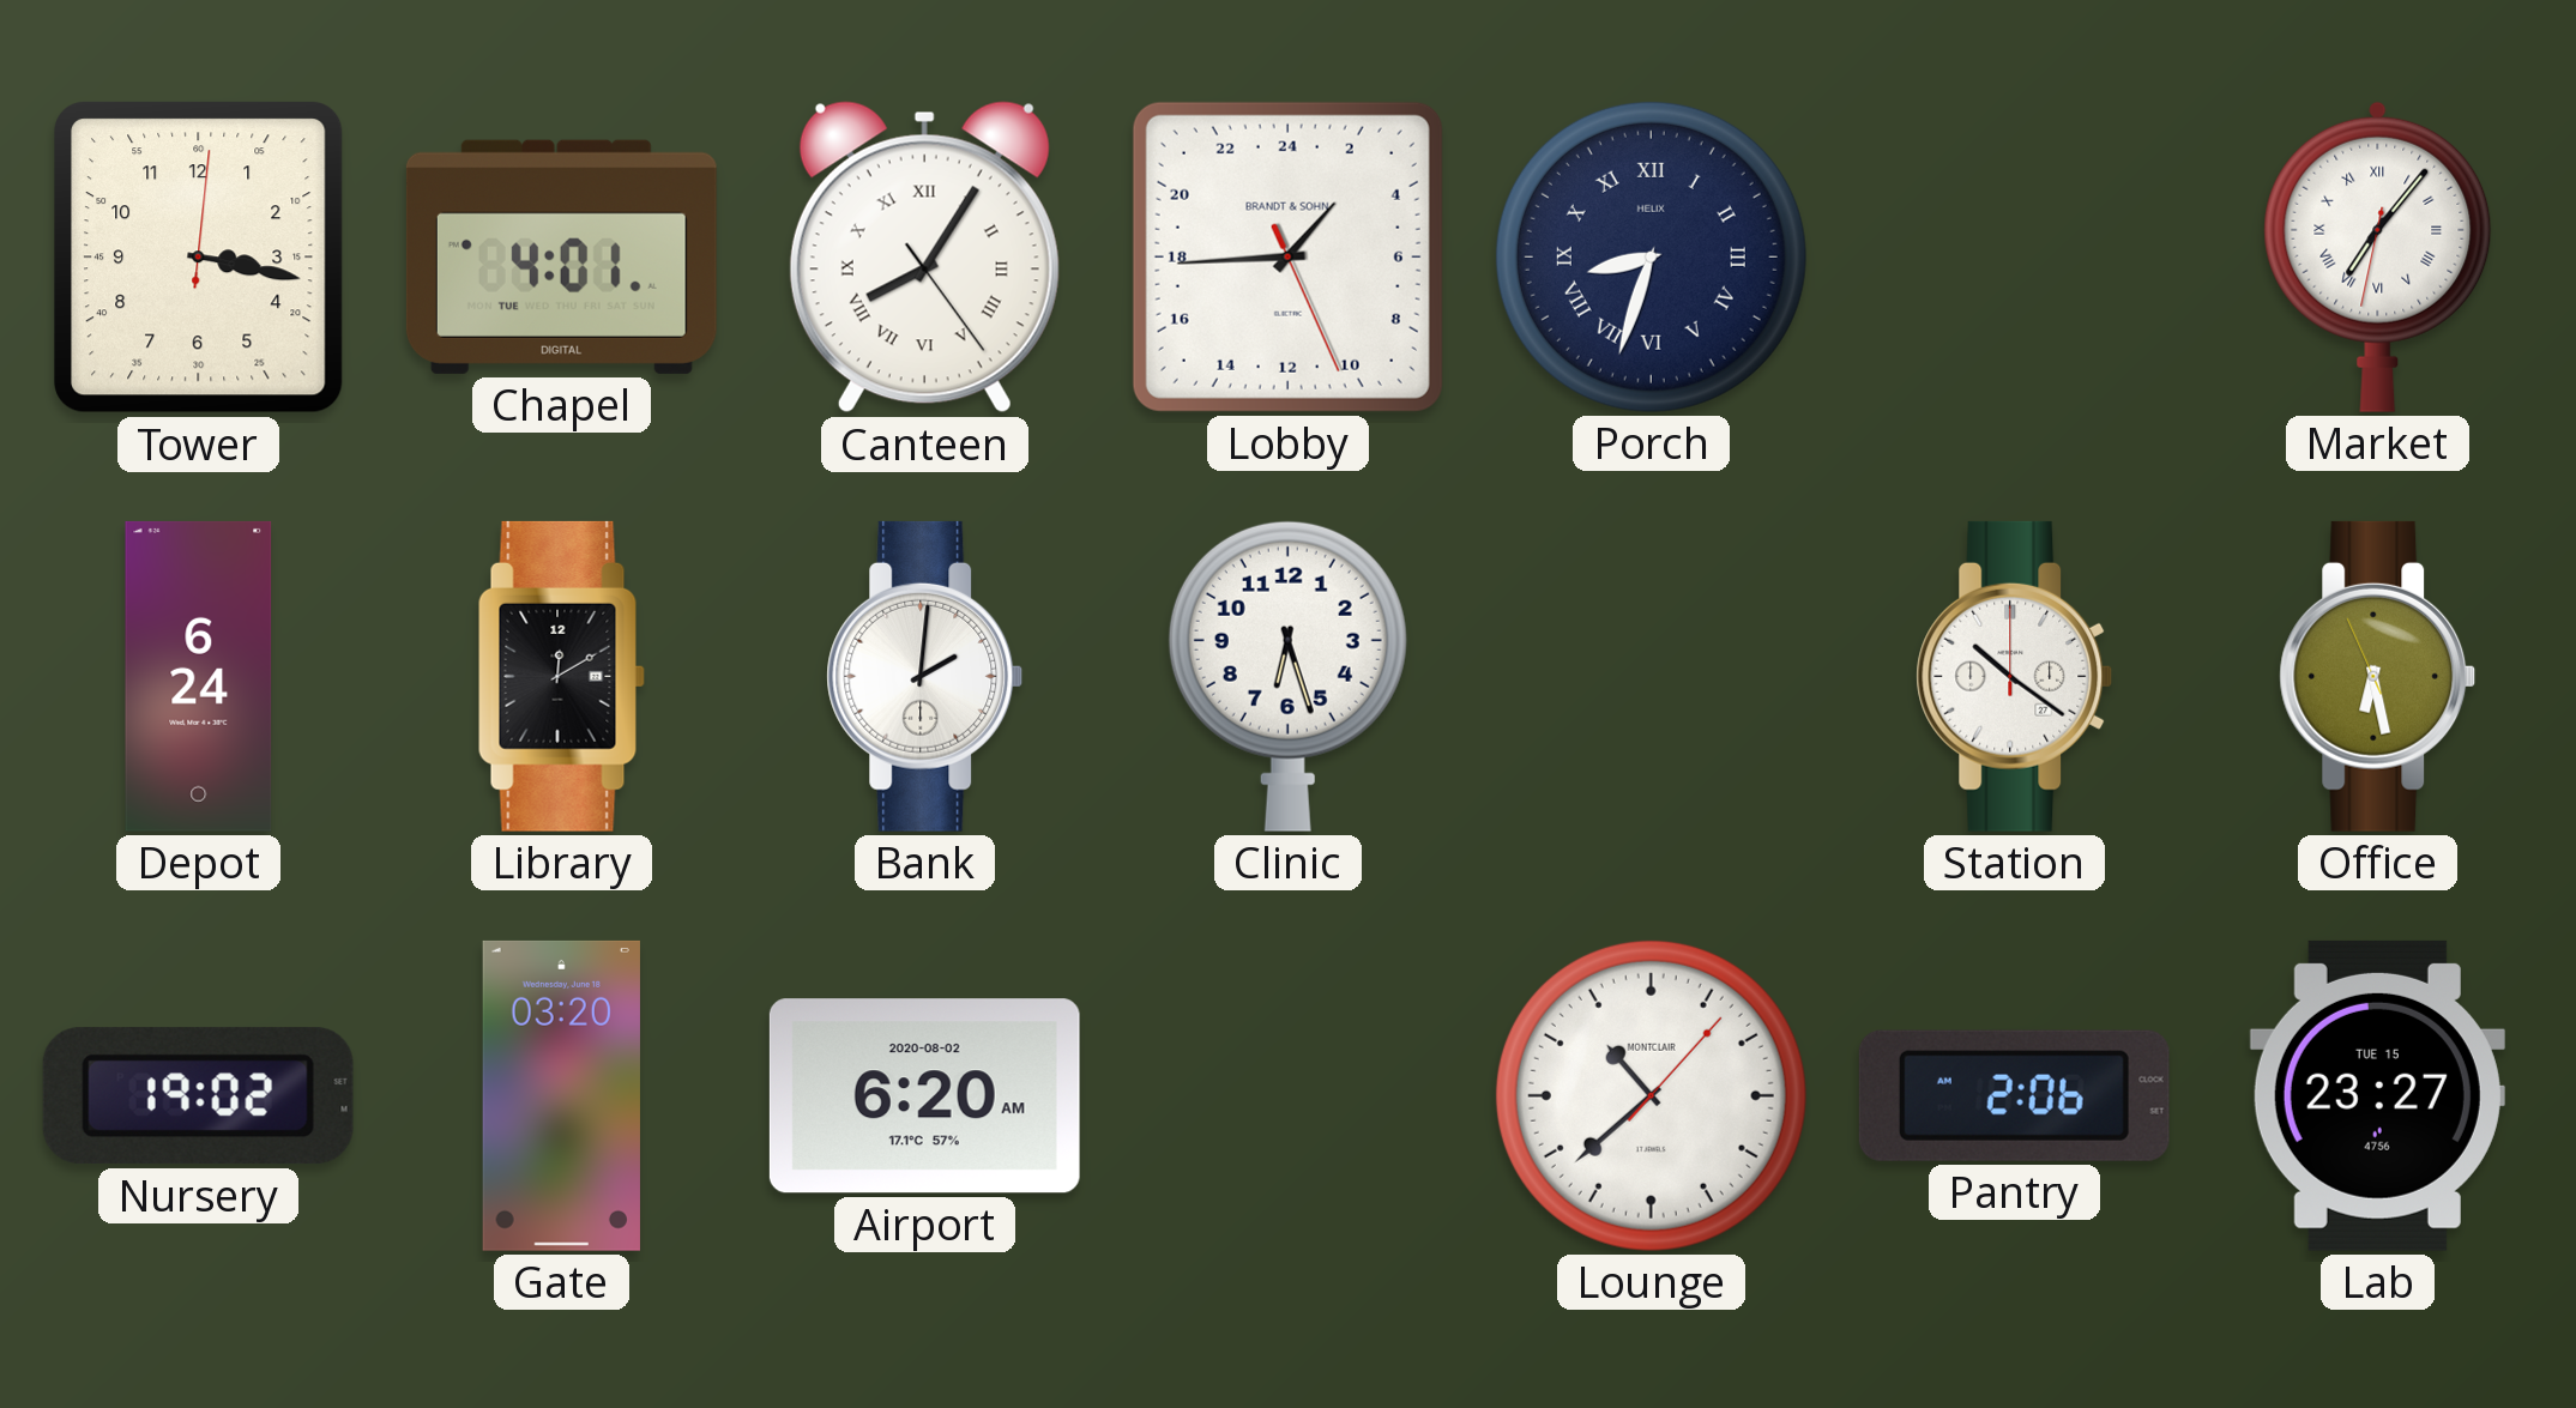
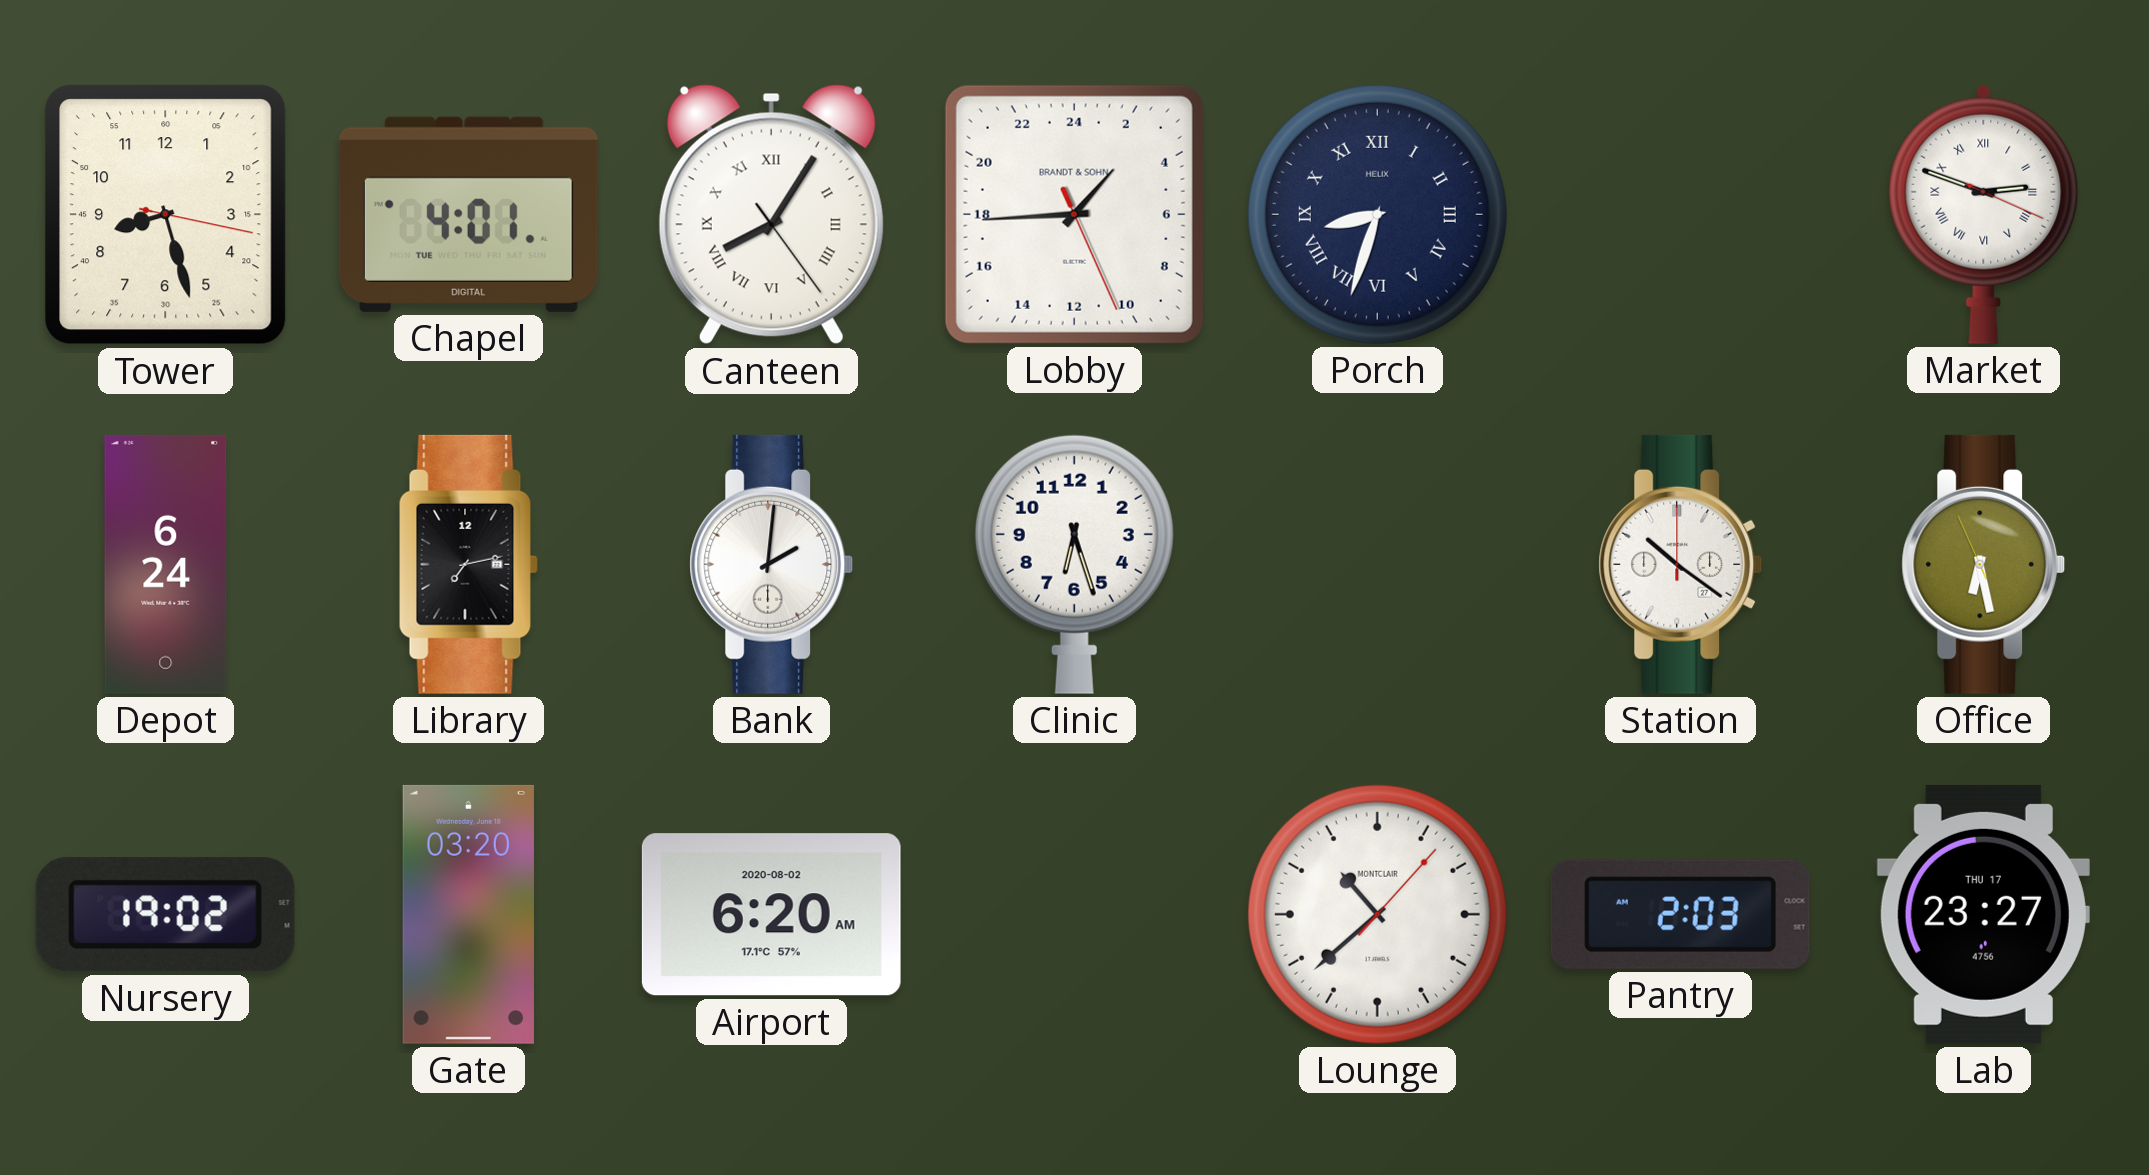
Tower: 3:17 -> 8:27
Market: 7:06 -> 2:48
Library: 12:10 -> 7:13
Pantry: 2:06 -> 2:03
Lab date: TUE 15 -> THU 17
